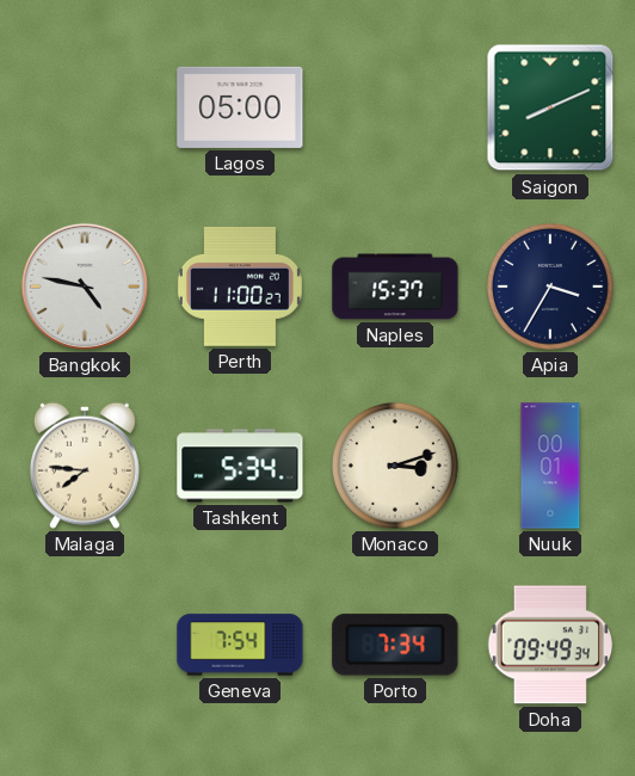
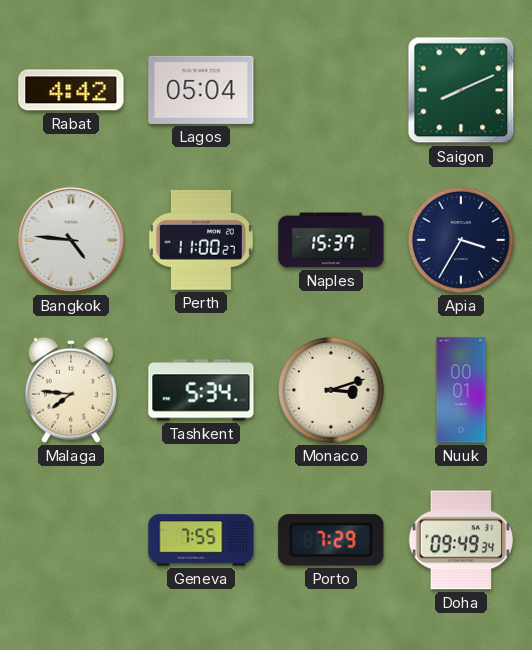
Rabat: none -> 4:42
Lagos: 05:00 -> 05:04
Bangkok: 4:47 -> 4:46
Geneva: 7:54 -> 7:55
Porto: 7:34 -> 7:29
